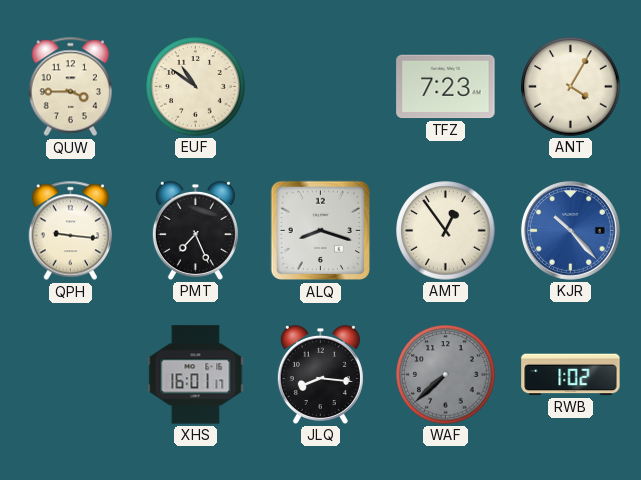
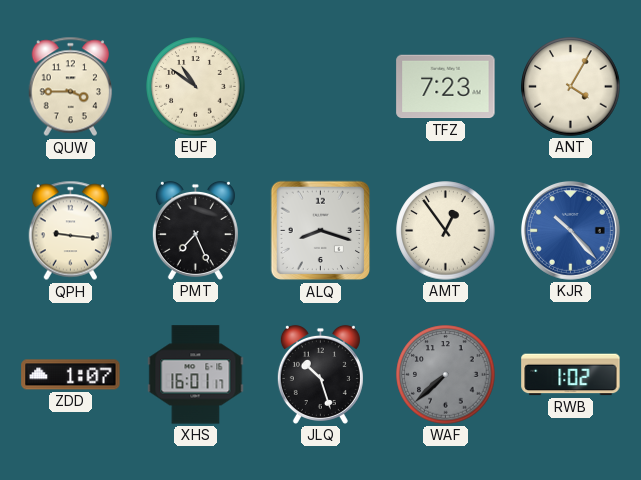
ZDD: none -> 1:07
JLQ: 8:16 -> 10:27
